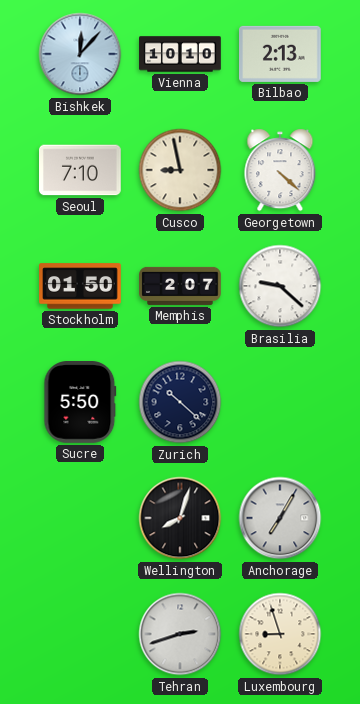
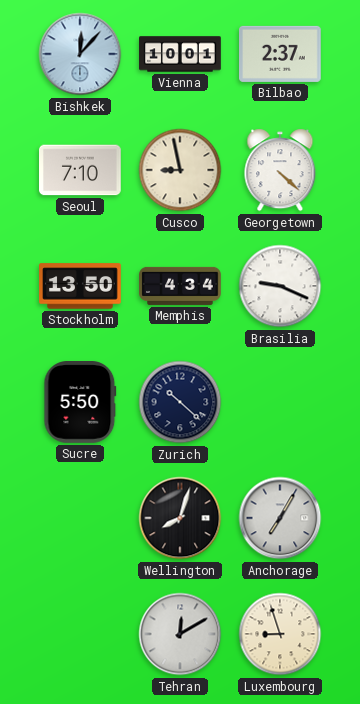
Vienna: 10:10 -> 10:01
Bilbao: 2:13 -> 2:37
Stockholm: 01:50 -> 13:50
Memphis: 2:07 -> 4:34
Brasilia: 9:22 -> 9:19
Tehran: 2:42 -> 12:10
